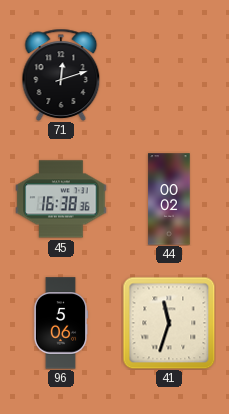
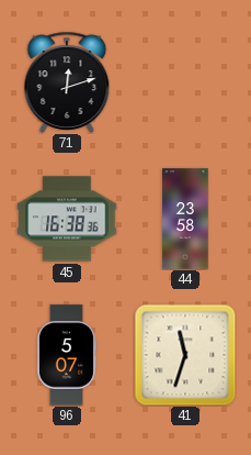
44: 00:02 -> 23:58
96: 5:06 -> 5:07
